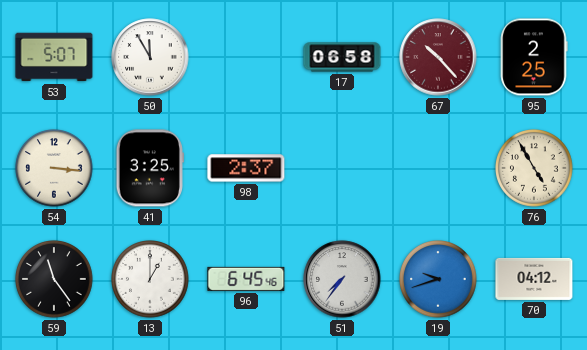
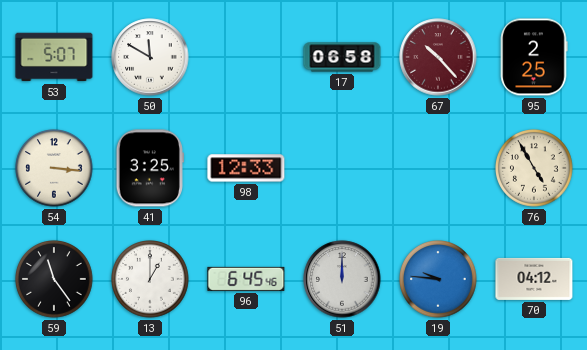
50: 11:55 -> 11:50
98: 2:37 -> 12:33
51: 7:36 -> 12:00
19: 9:42 -> 9:46
